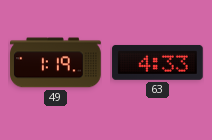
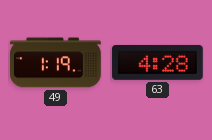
63: 4:33 -> 4:28
